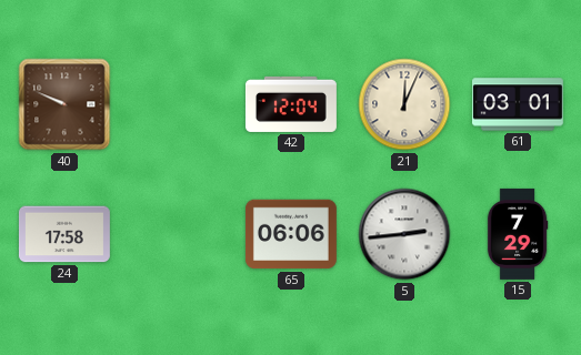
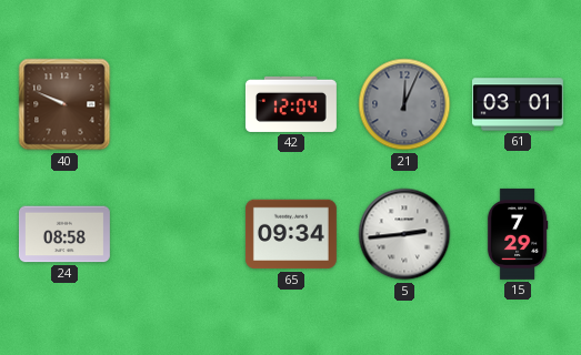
21 dial: cream -> grey
24: 17:58 -> 08:58
65: 06:06 -> 09:34
